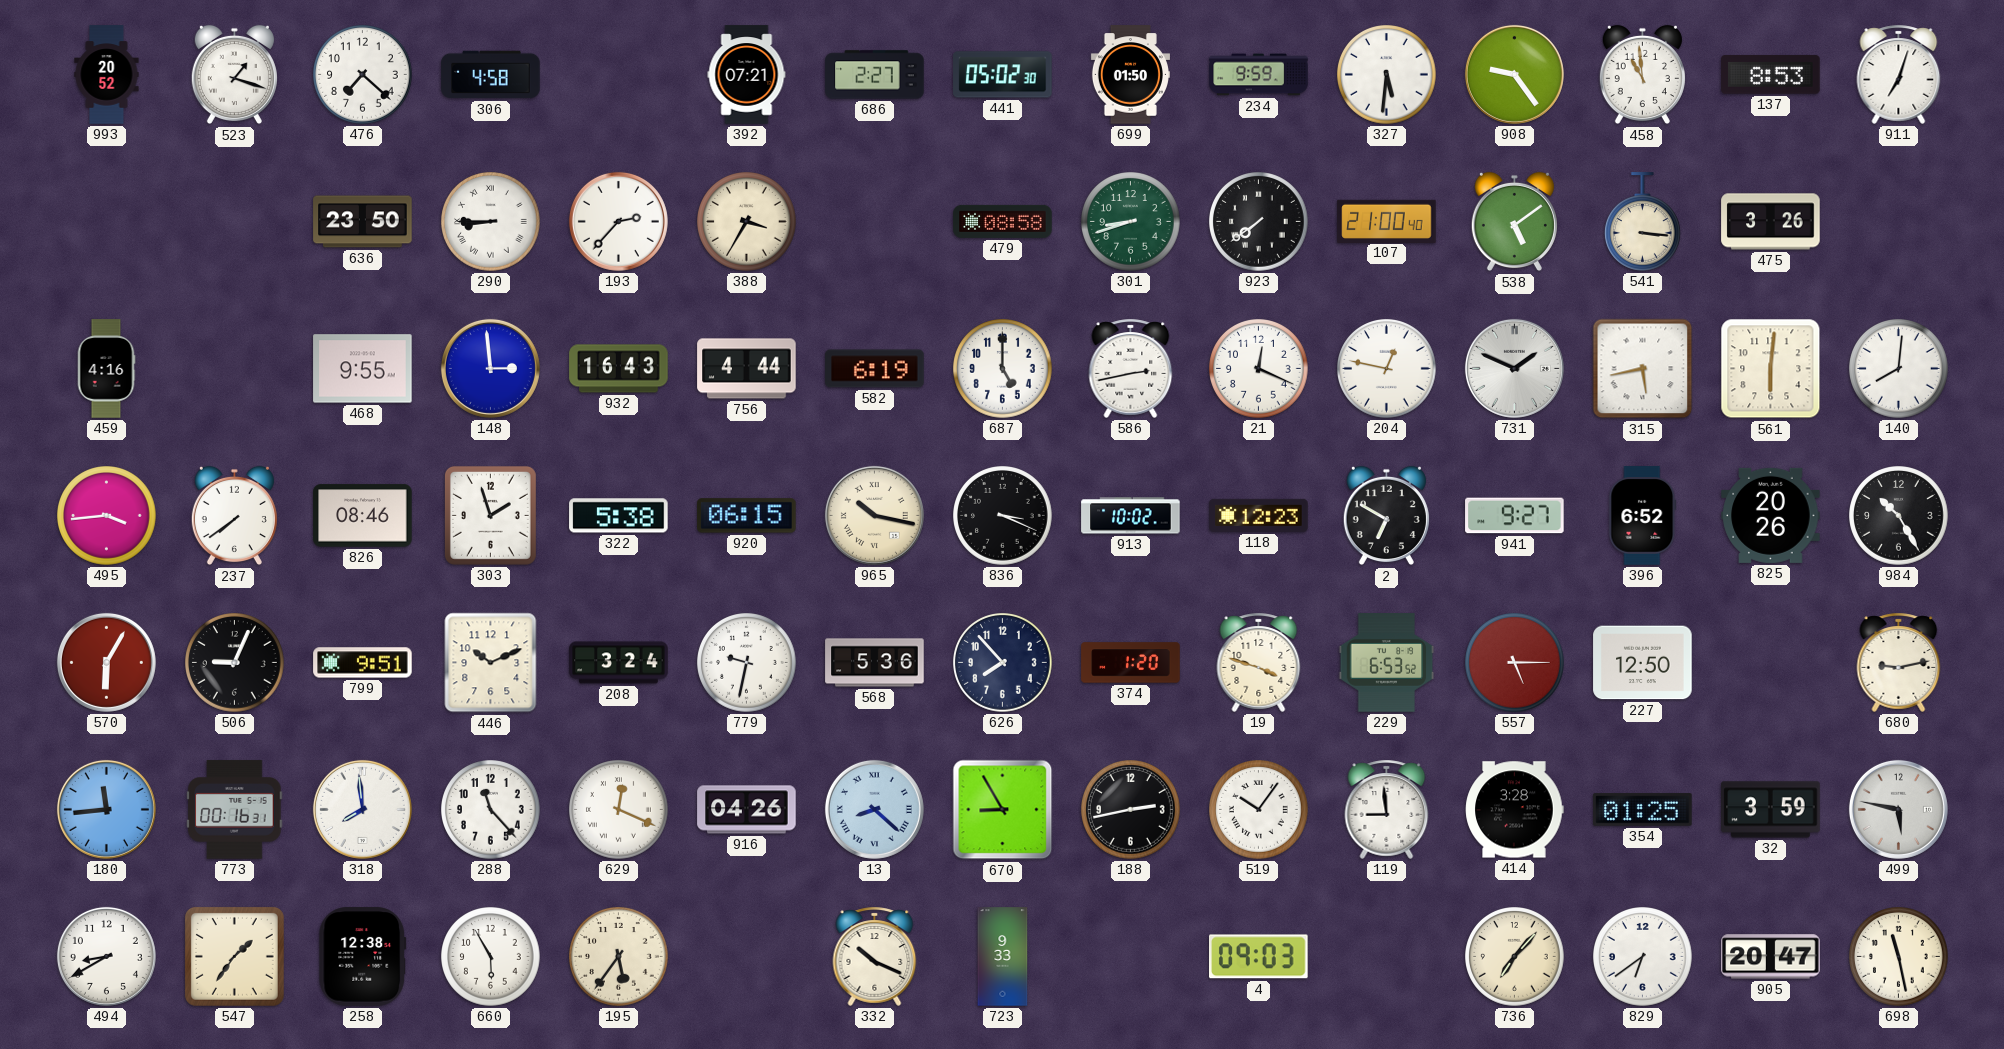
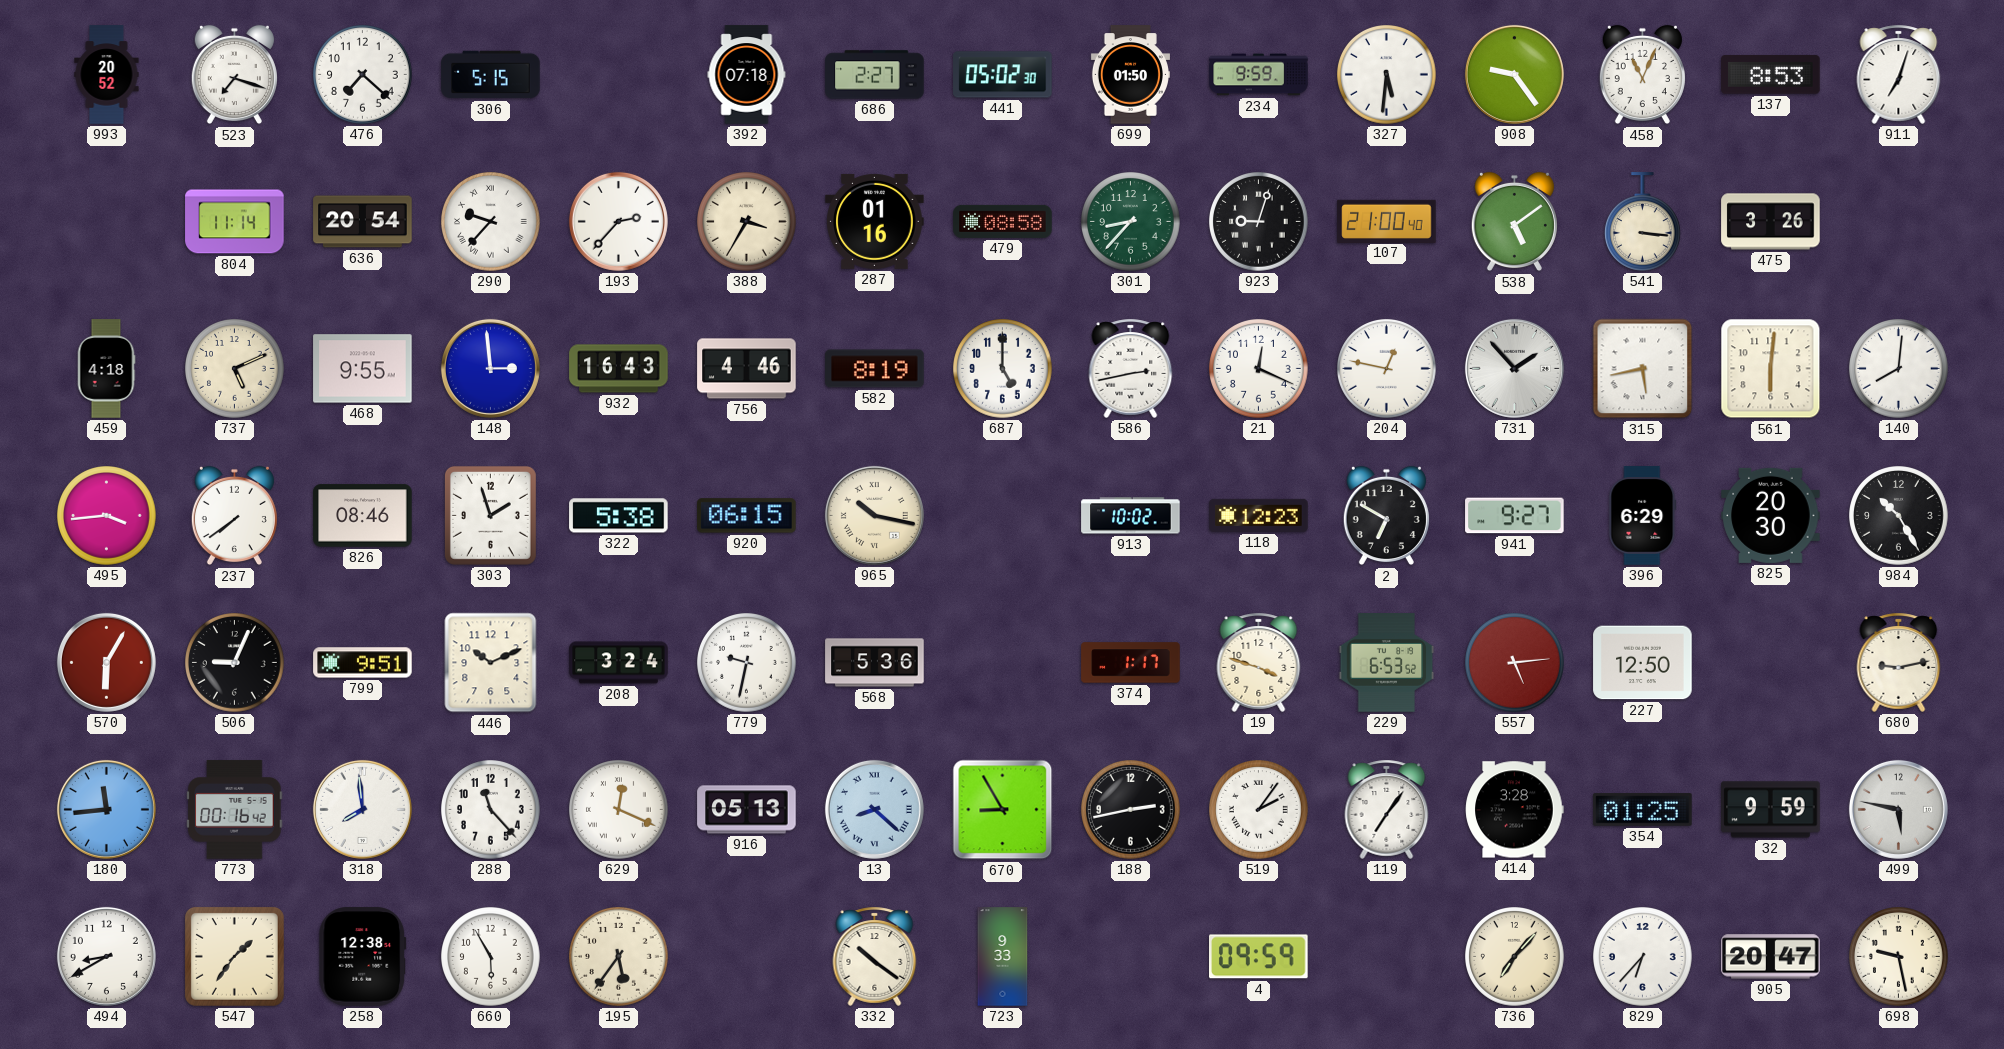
523: 1:18 -> 7:18
306: 4:58 -> 5:15
392: 07:21 -> 07:18
458: 10:59 -> 11:04
804: none -> 11:14
636: 23:50 -> 20:54
290: 8:45 -> 9:37
287: none -> 01:16
301: 8:42 -> 8:37
923: 7:39 -> 9:03
459: 4:16 -> 4:18
737: none -> 5:11
756: 4:44 -> 4:46
582: 6:19 -> 8:19
731: 1:49 -> 1:53
836: 3:19 -> none
396: 6:52 -> 6:29
825: 20:26 -> 20:30
626: 7:53 -> none
374: 1:20 -> 1:17
557: 5:15 -> 5:14
773: 00:16:31 -> 00:16:42
916: 04:26 -> 05:13
519: 10:06 -> 2:06
119: 8:59 -> 7:06
32: 3:59 -> 9:59
332: 10:19 -> 10:21
4: 09:03 -> 09:59
829: 6:39 -> 6:37
698: 11:28 -> 9:28
